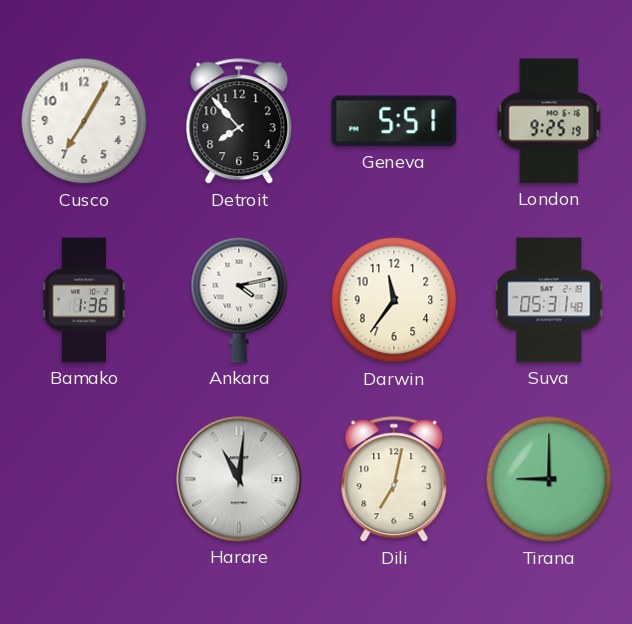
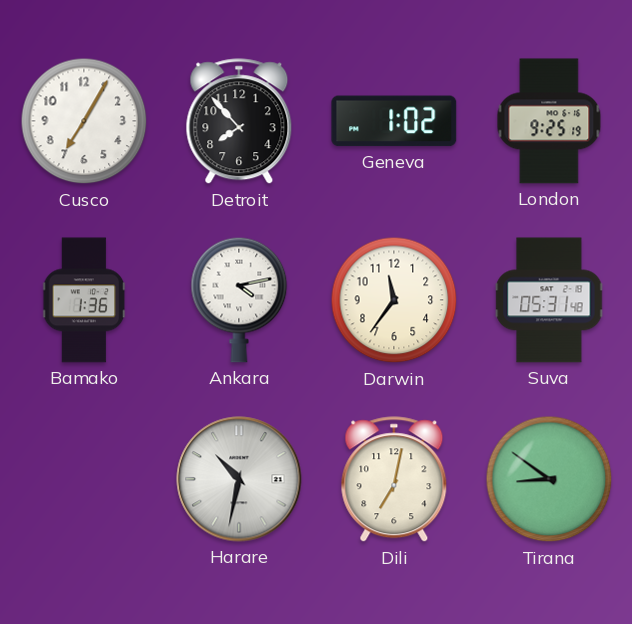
Geneva: 5:51 -> 1:02
Harare: 11:01 -> 10:32
Tirana: 9:00 -> 8:51
